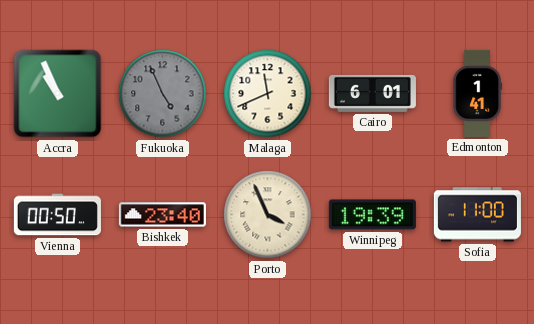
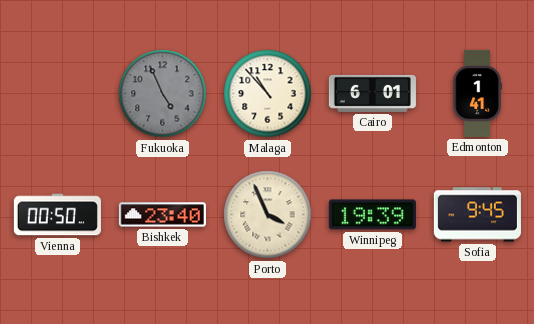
Accra: 10:56 -> none
Malaga: 11:41 -> 10:53
Sofia: 11:00 -> 9:45
